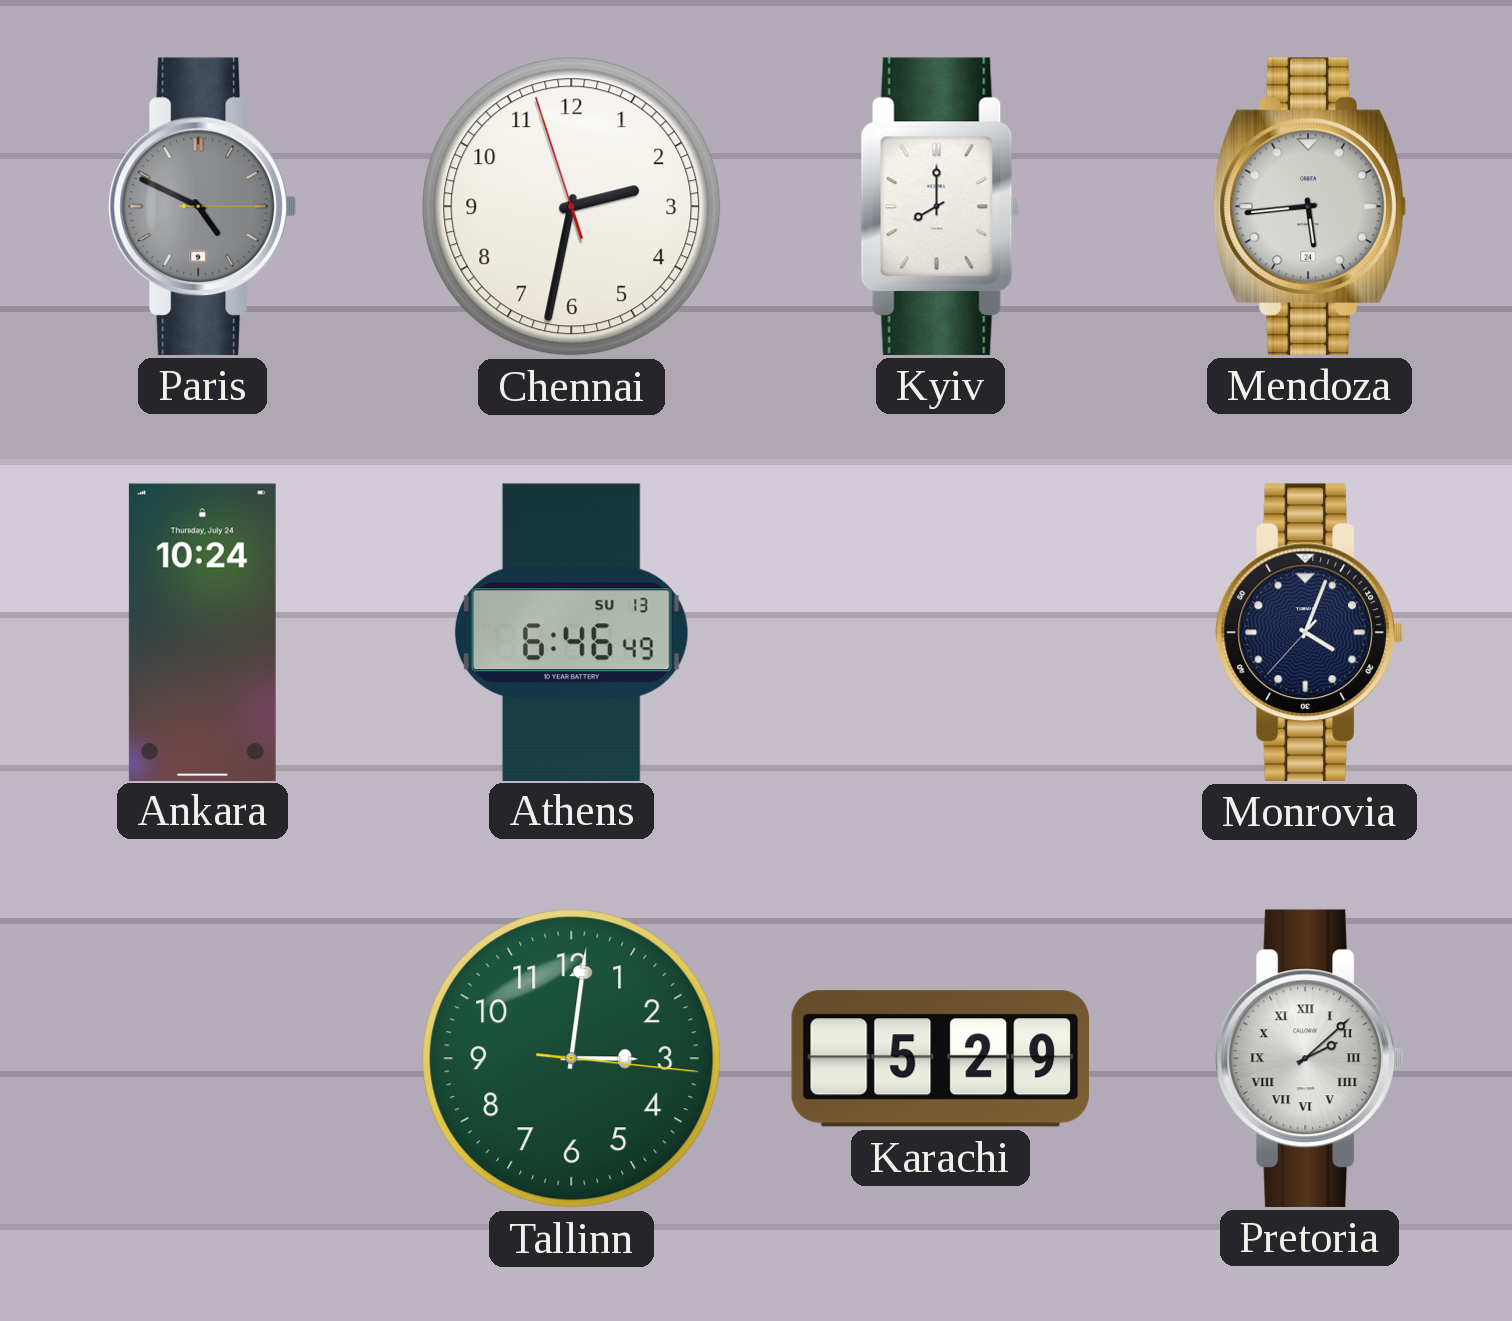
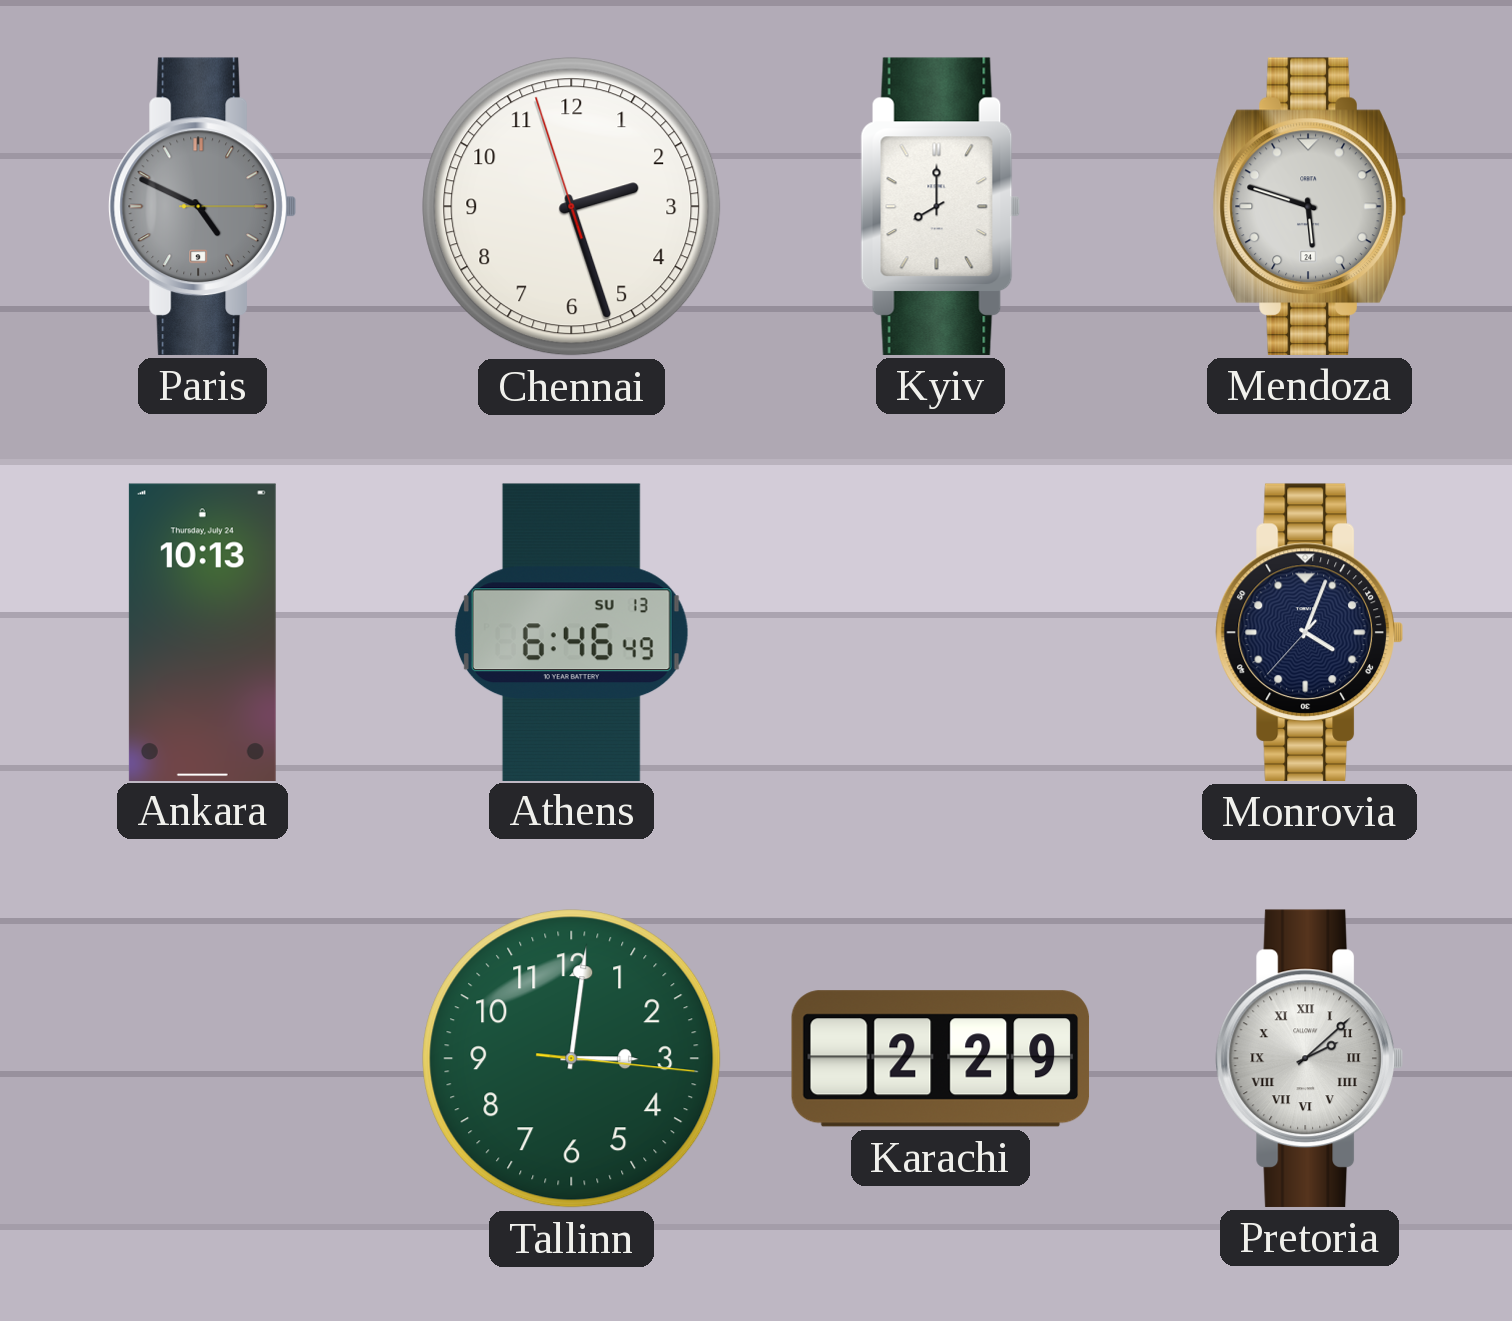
Chennai: 2:31 -> 2:26
Mendoza: 5:44 -> 5:48
Ankara: 10:24 -> 10:13
Karachi: 5:29 -> 2:29
